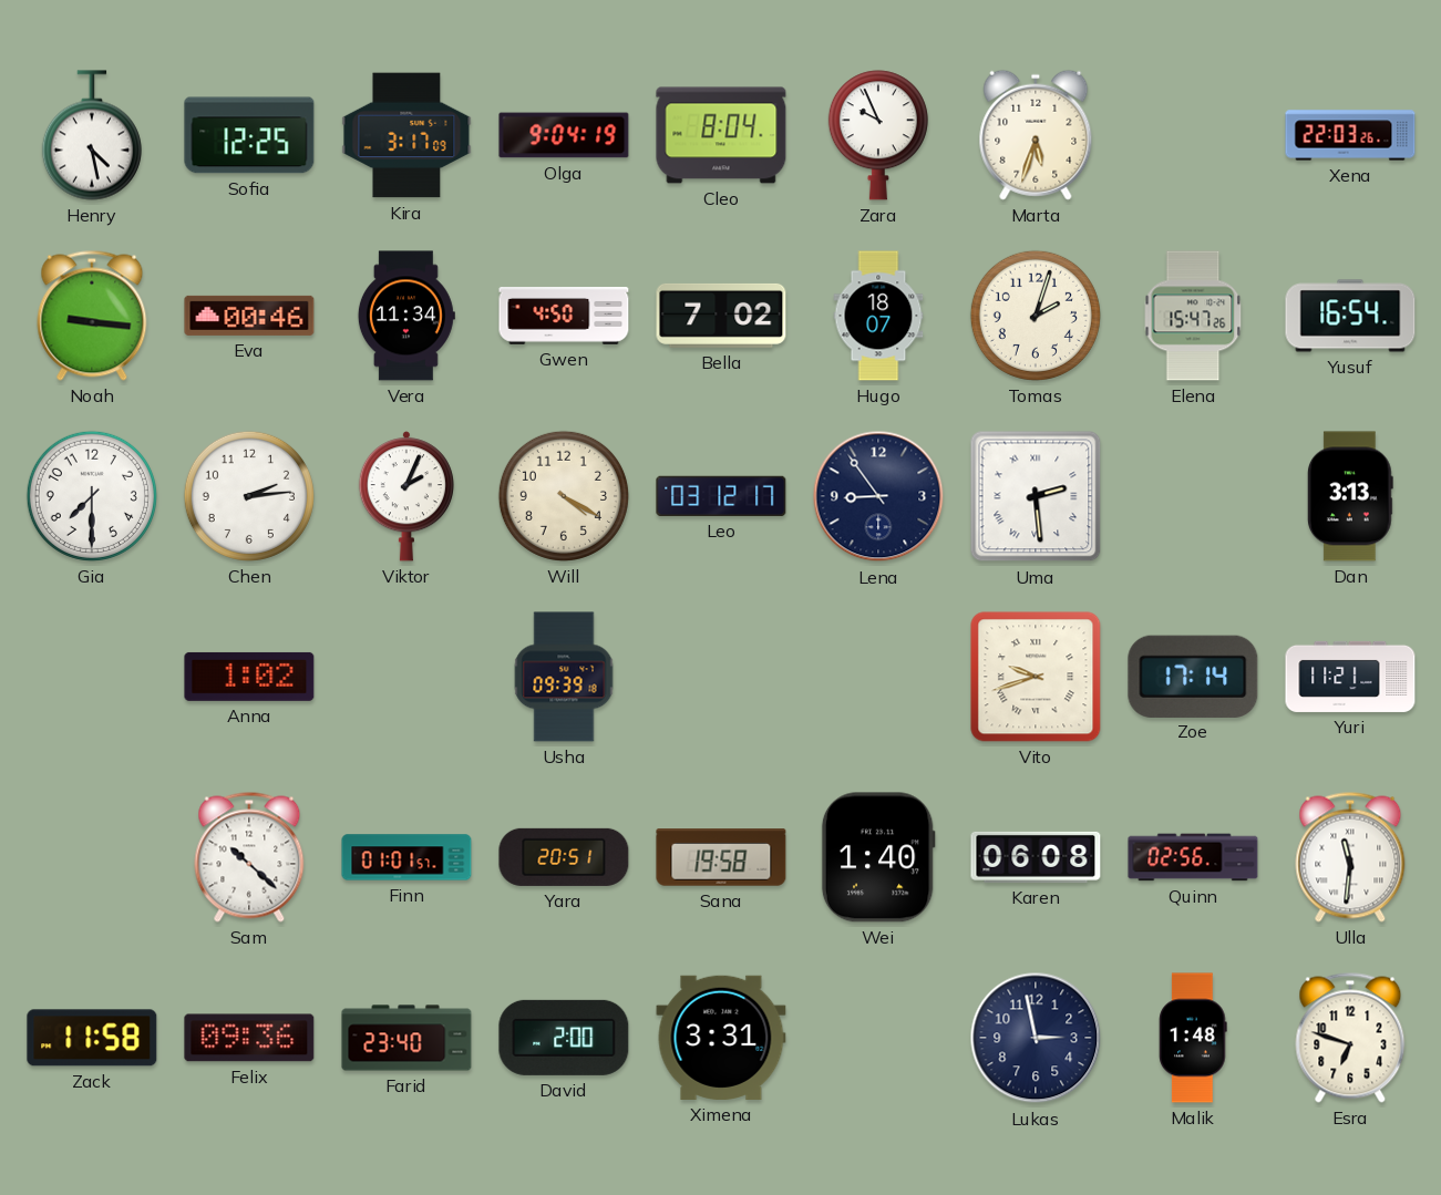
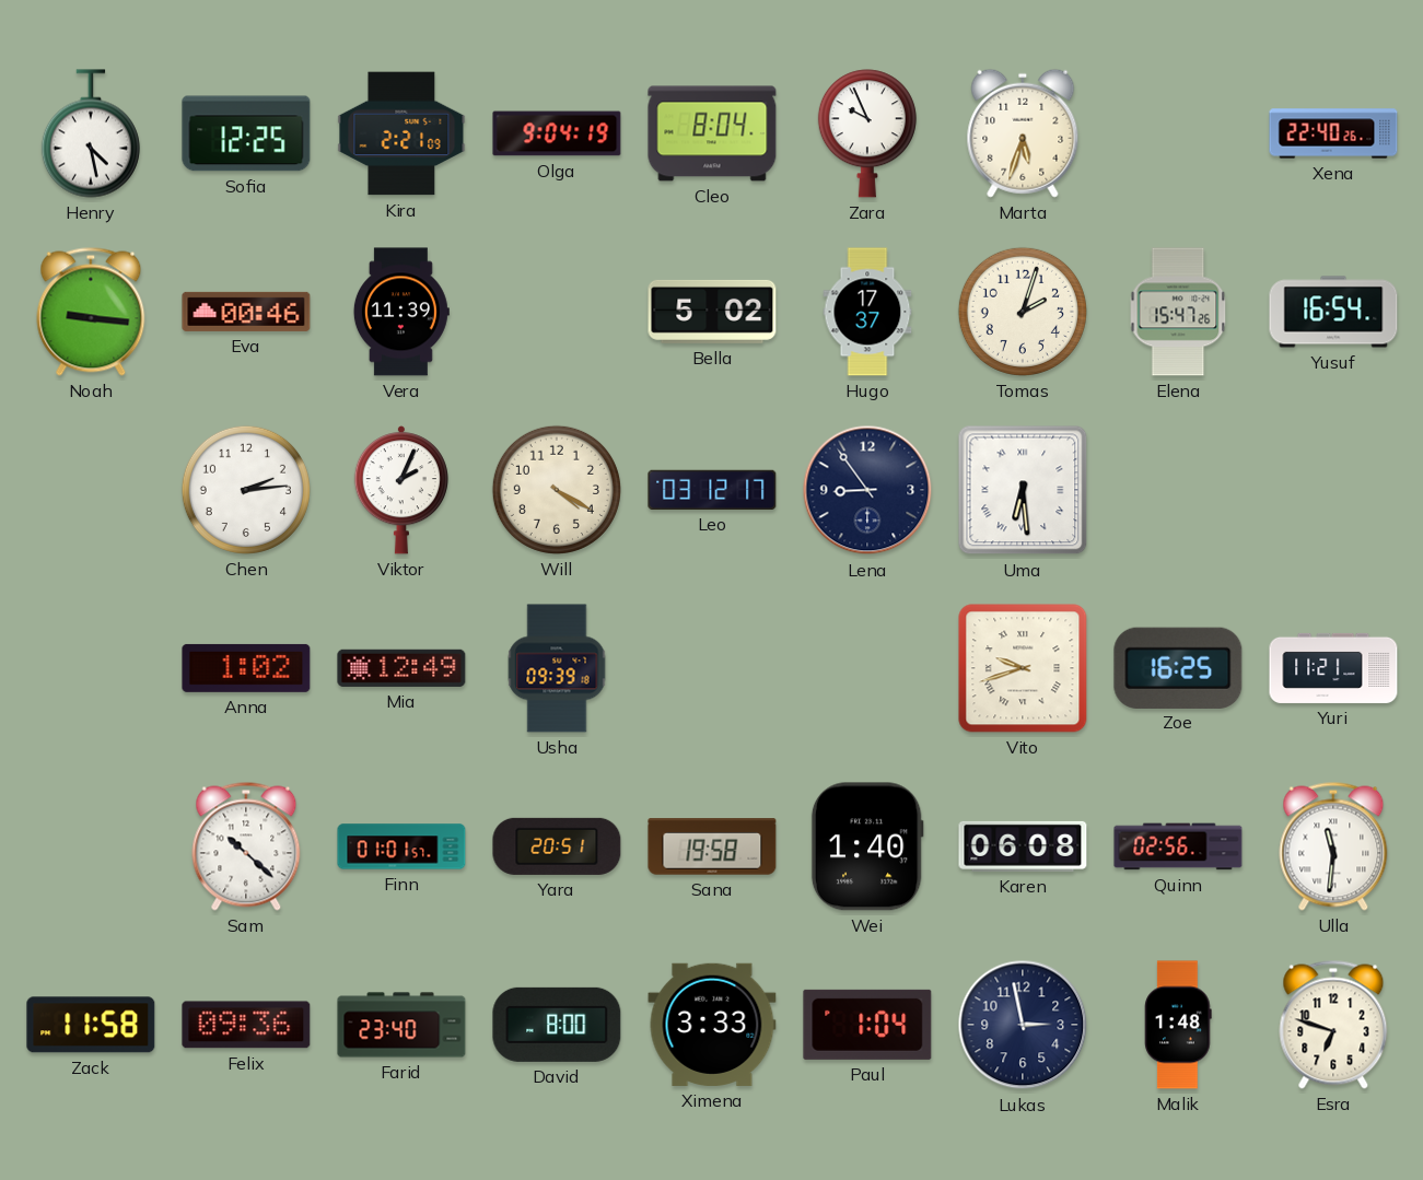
Kira: 3:17 -> 2:21
Xena: 22:03 -> 22:40
Vera: 11:34 -> 11:39
Gwen: 4:50 -> none
Bella: 7:02 -> 5:02
Hugo: 18:07 -> 17:37
Gia: 7:30 -> none
Uma: 2:29 -> 6:29
Dan: 3:13 -> none
Mia: none -> 12:49
Zoe: 17:14 -> 16:25
David: 2:00 -> 8:00
Ximena: 3:31 -> 3:33
Paul: none -> 1:04
